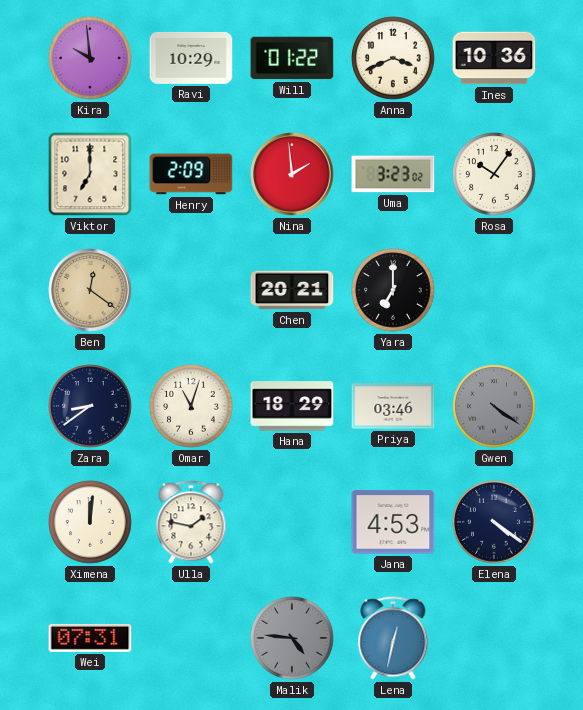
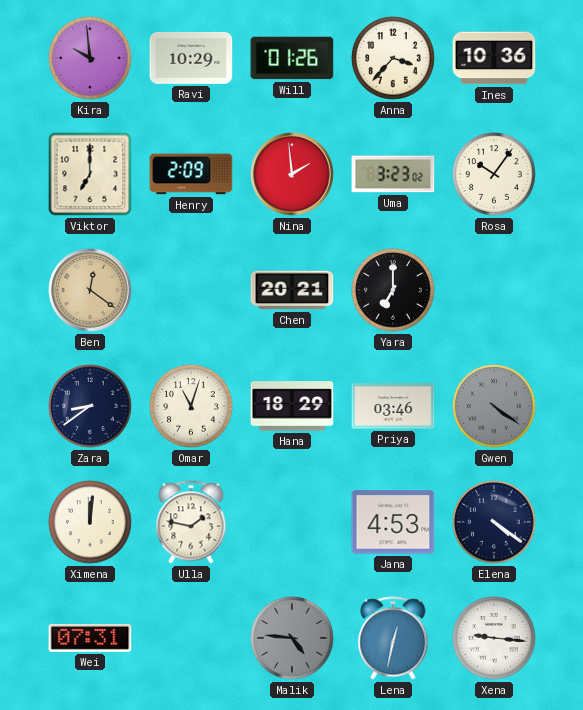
Will: 01:22 -> 01:26
Anna: 3:41 -> 3:37
Xena: none -> 9:16
